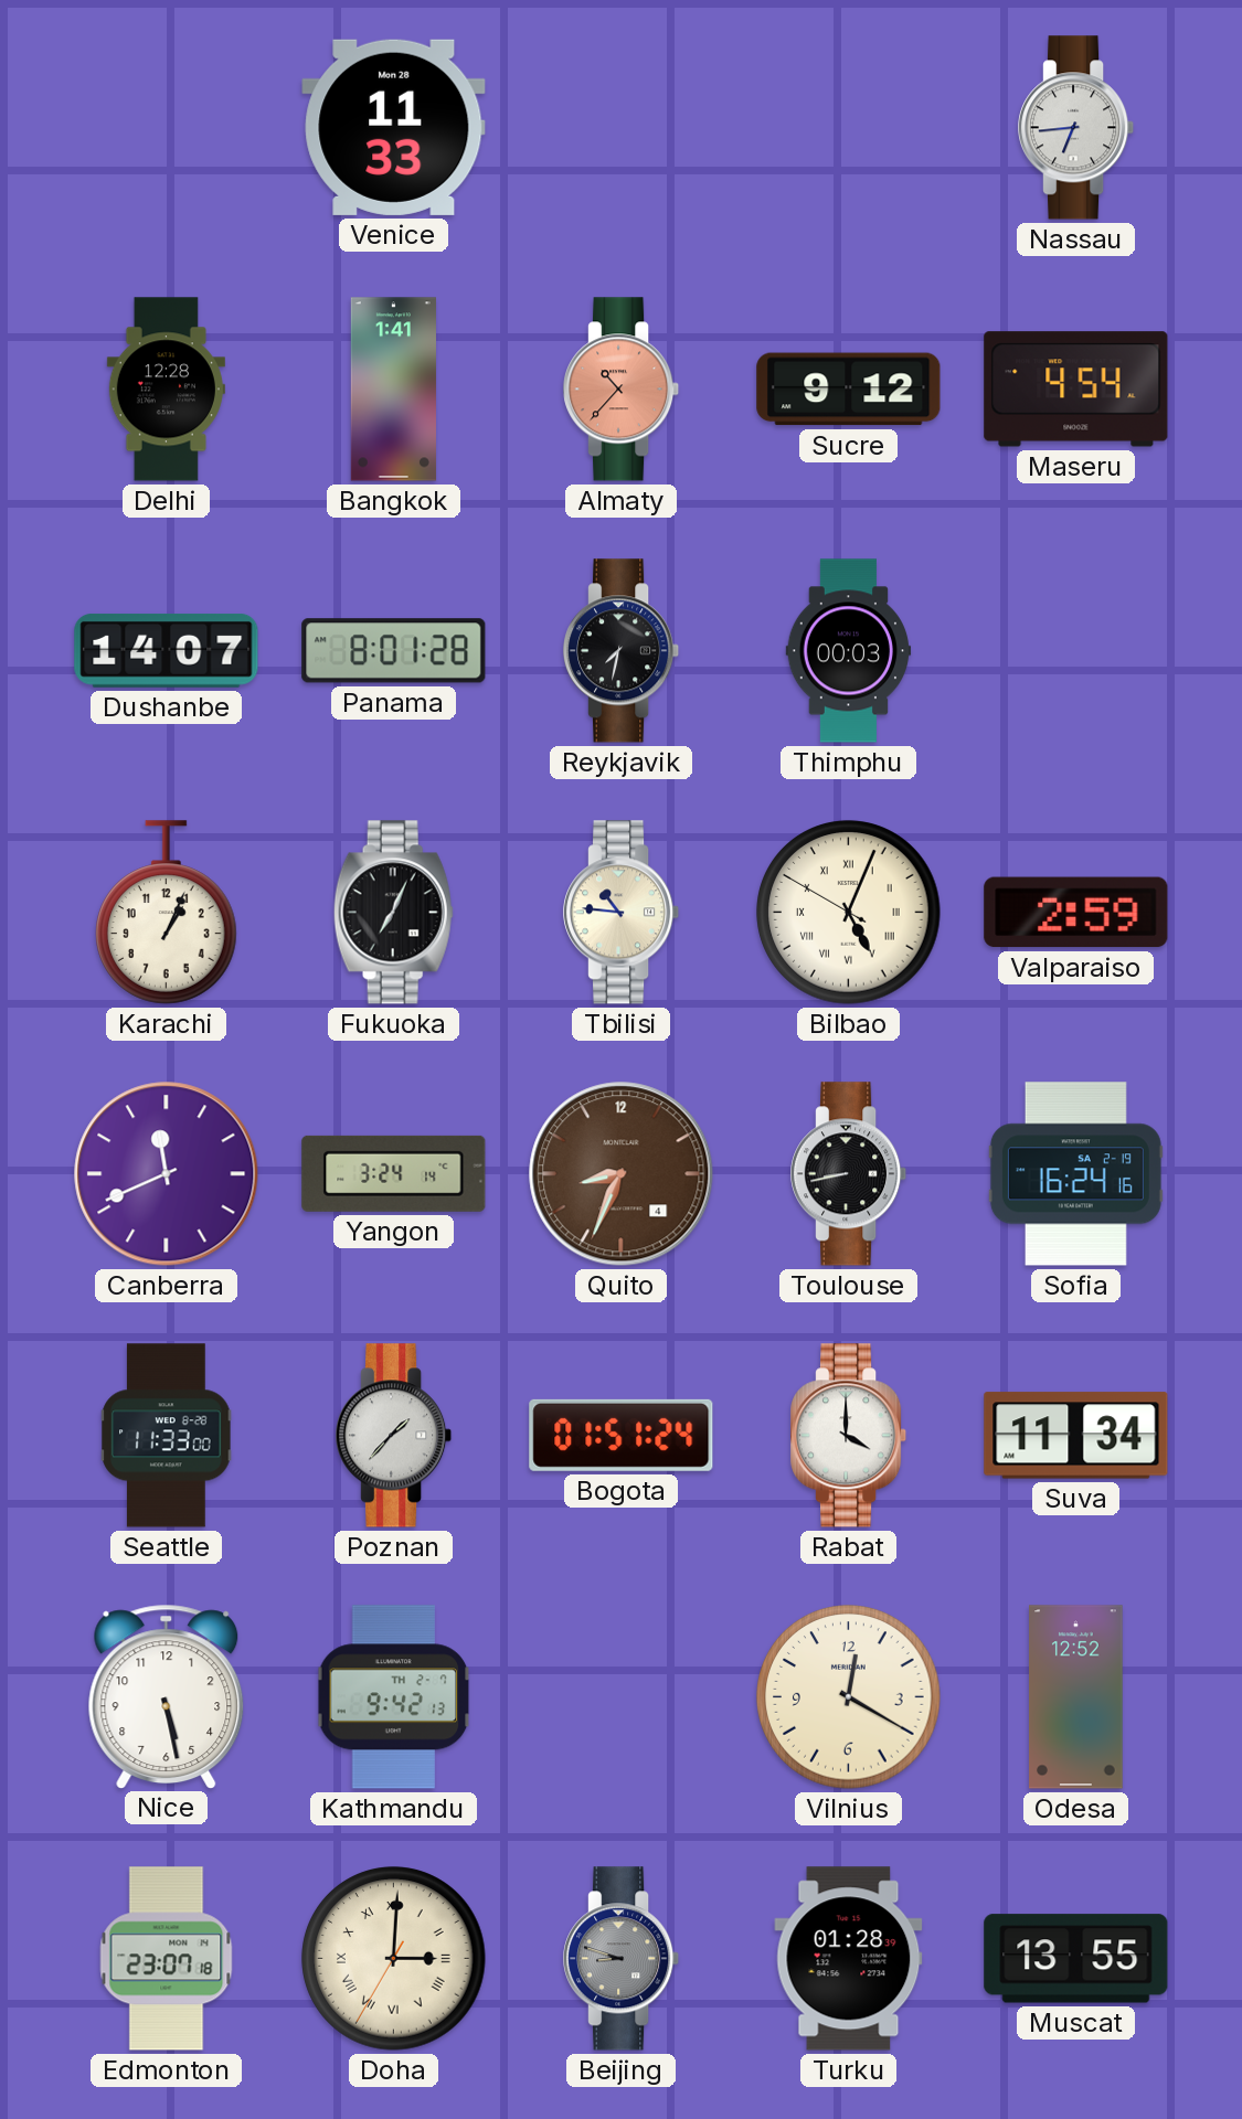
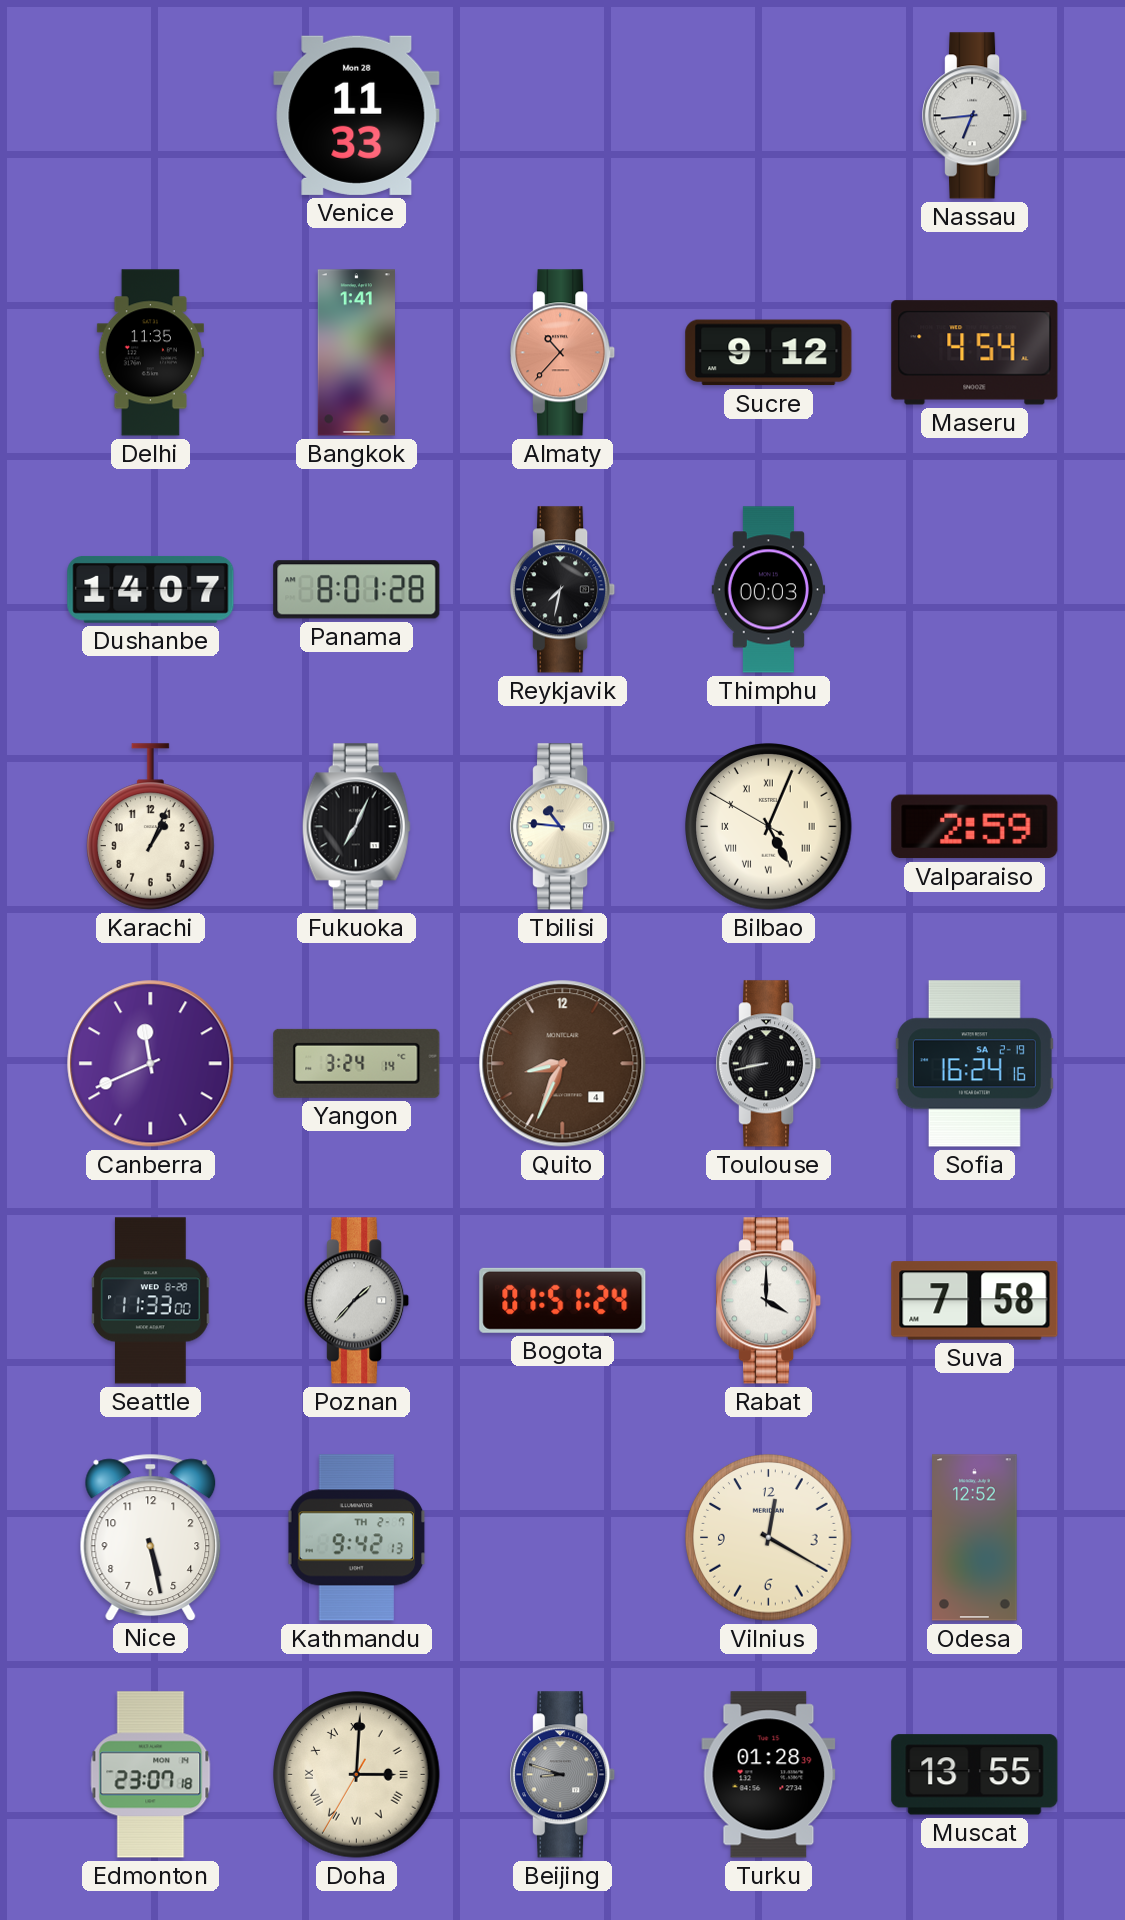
Delhi: 12:28 -> 11:35
Suva: 11:34 -> 7:58
